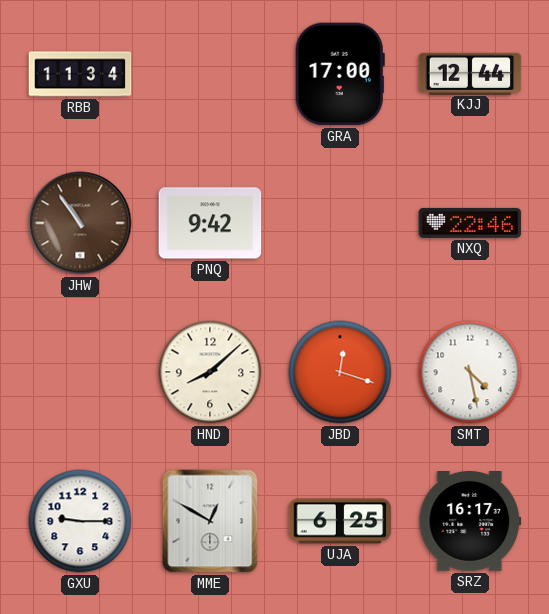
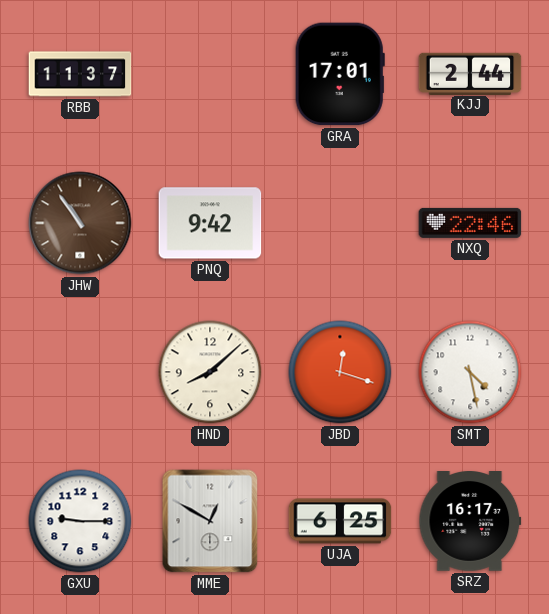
RBB: 11:34 -> 11:37
GRA: 17:00 -> 17:01
KJJ: 12:44 -> 2:44
